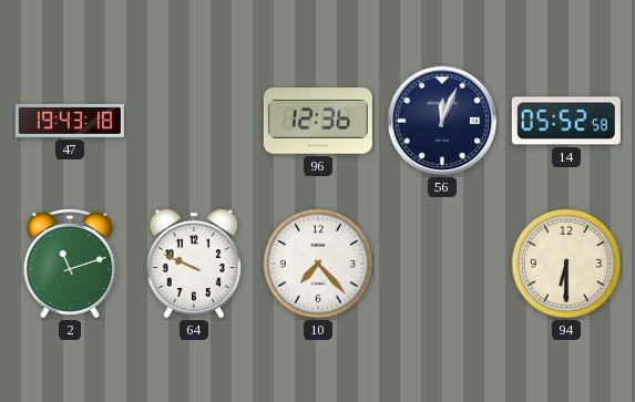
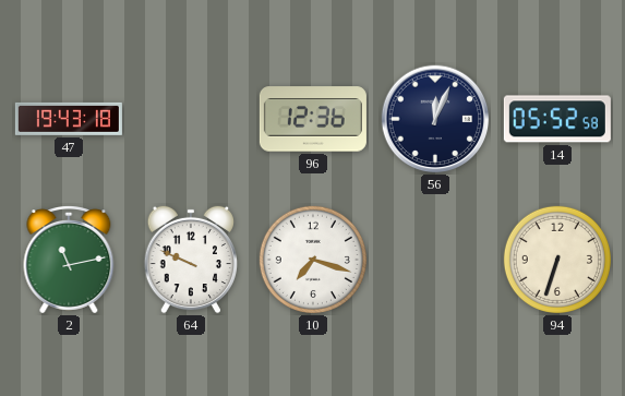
2: 11:12 -> 11:13
10: 7:23 -> 7:18
94: 6:30 -> 6:33
